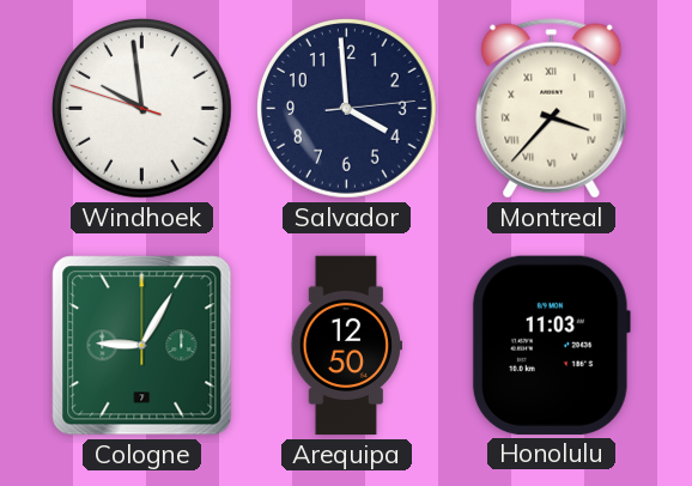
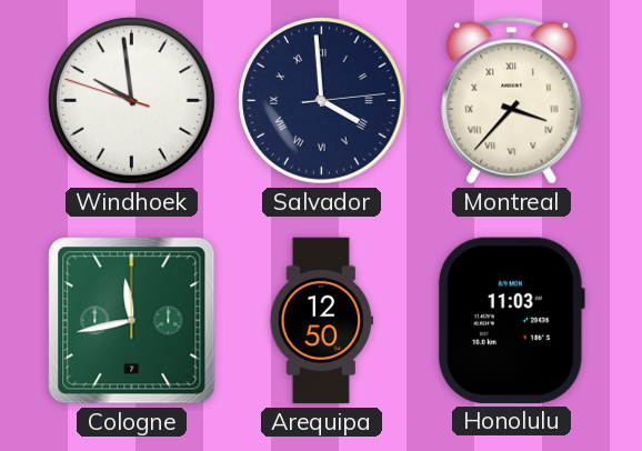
Salvador numerals: Arabic -> Roman
Cologne: 9:05 -> 11:43
